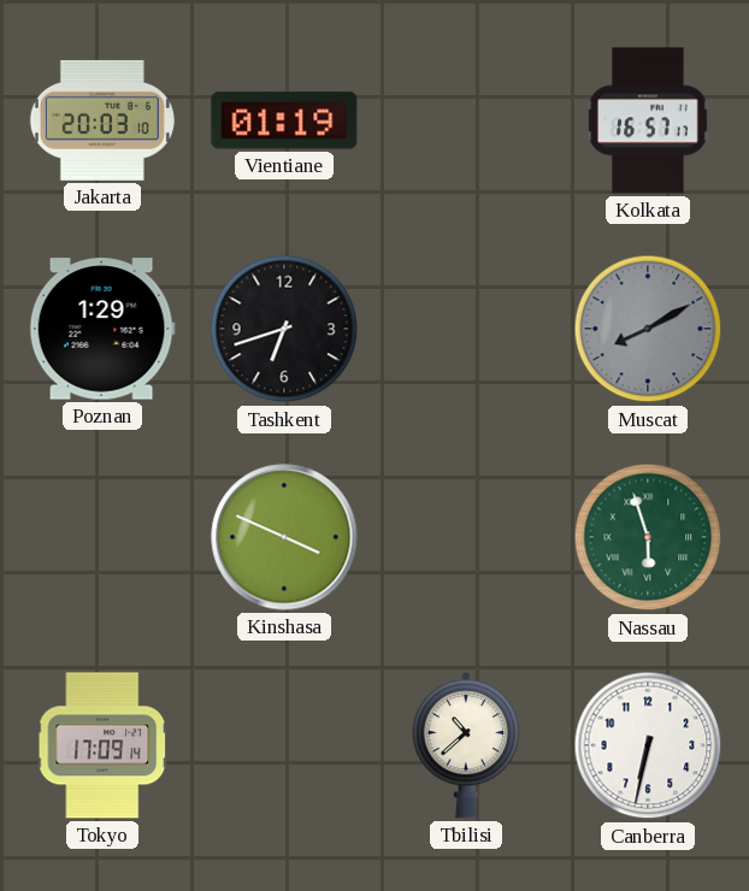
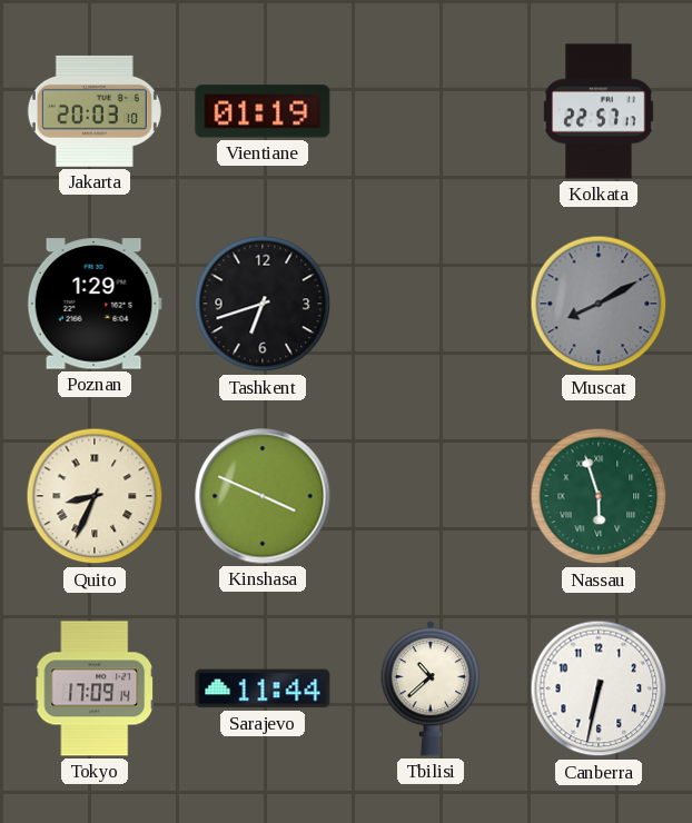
Kolkata: 16:57 -> 22:57
Quito: none -> 8:34
Sarajevo: none -> 11:44
